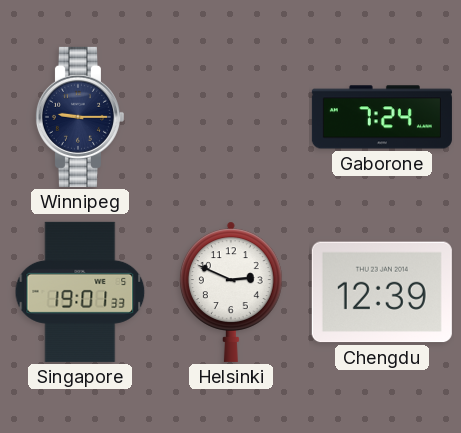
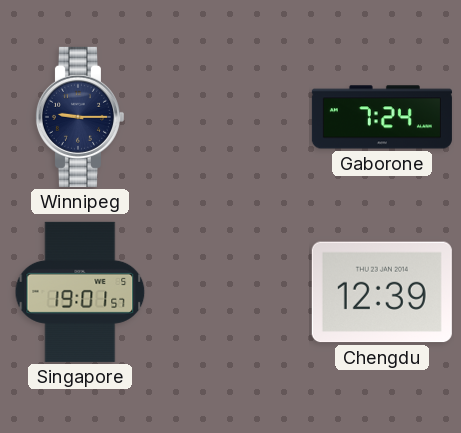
Singapore: 19:01:33 -> 19:01:57
Helsinki: 2:49 -> none
